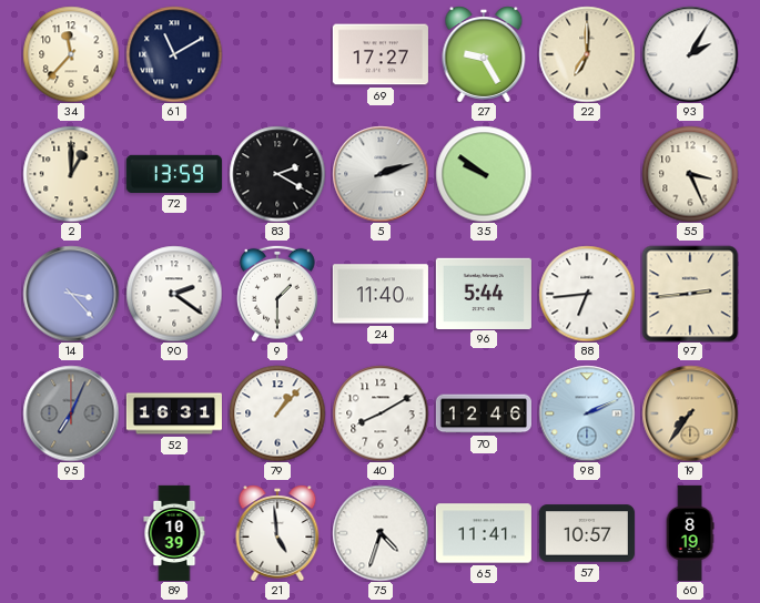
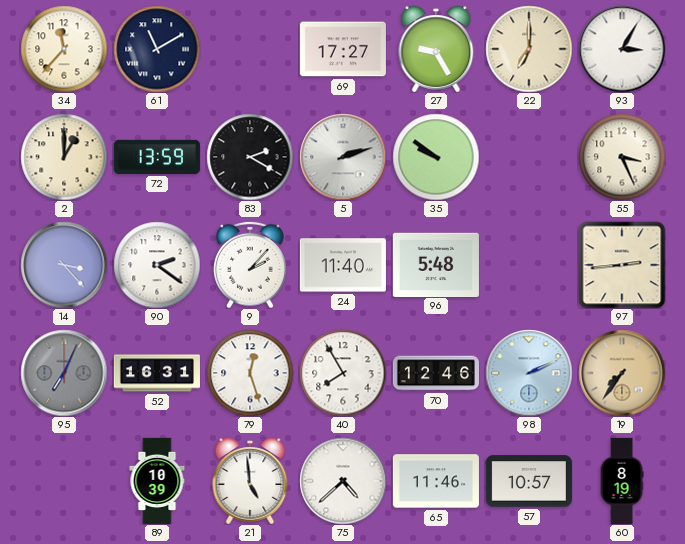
93: 2:05 -> 3:05
9: 1:30 -> 2:07
96: 5:44 -> 5:48
88: 6:44 -> none
79: 1:07 -> 12:27
40: 8:10 -> 7:55
75: 4:33 -> 4:38
65: 11:41 -> 11:46
